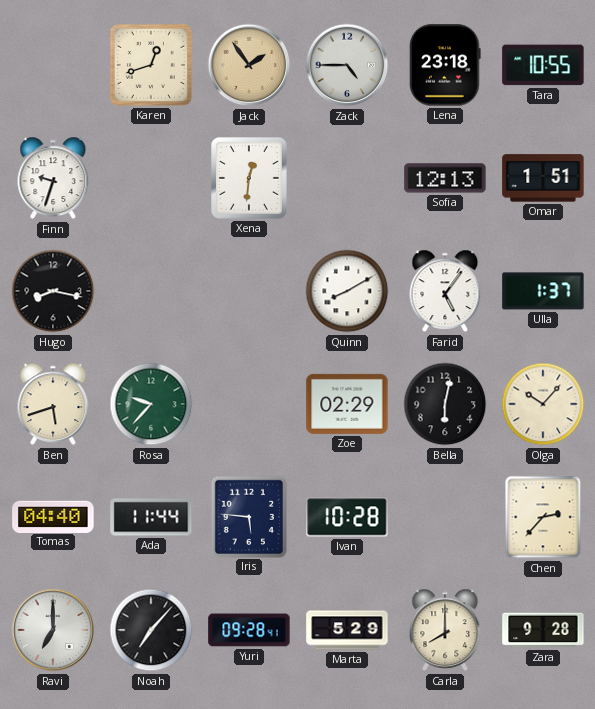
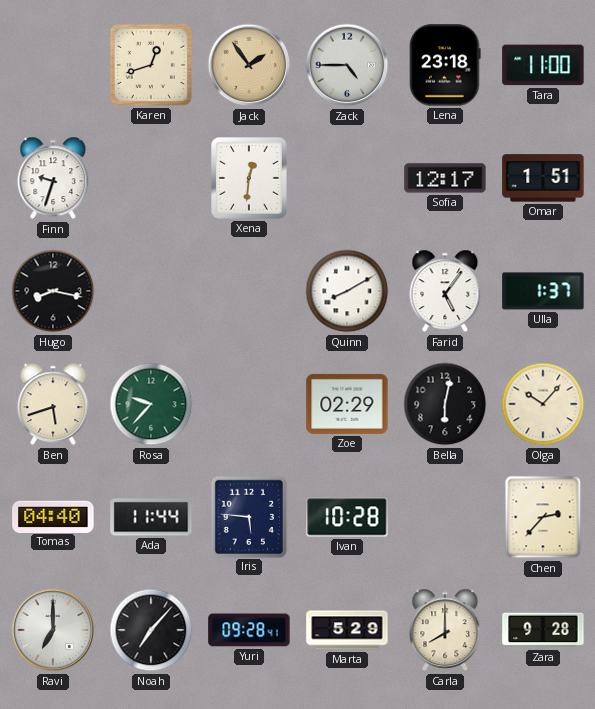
Tara: 10:55 -> 11:00
Sofia: 12:13 -> 12:17
